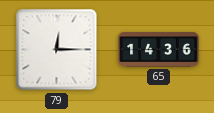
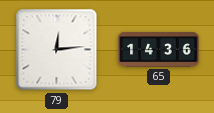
79: 12:15 -> 12:14
